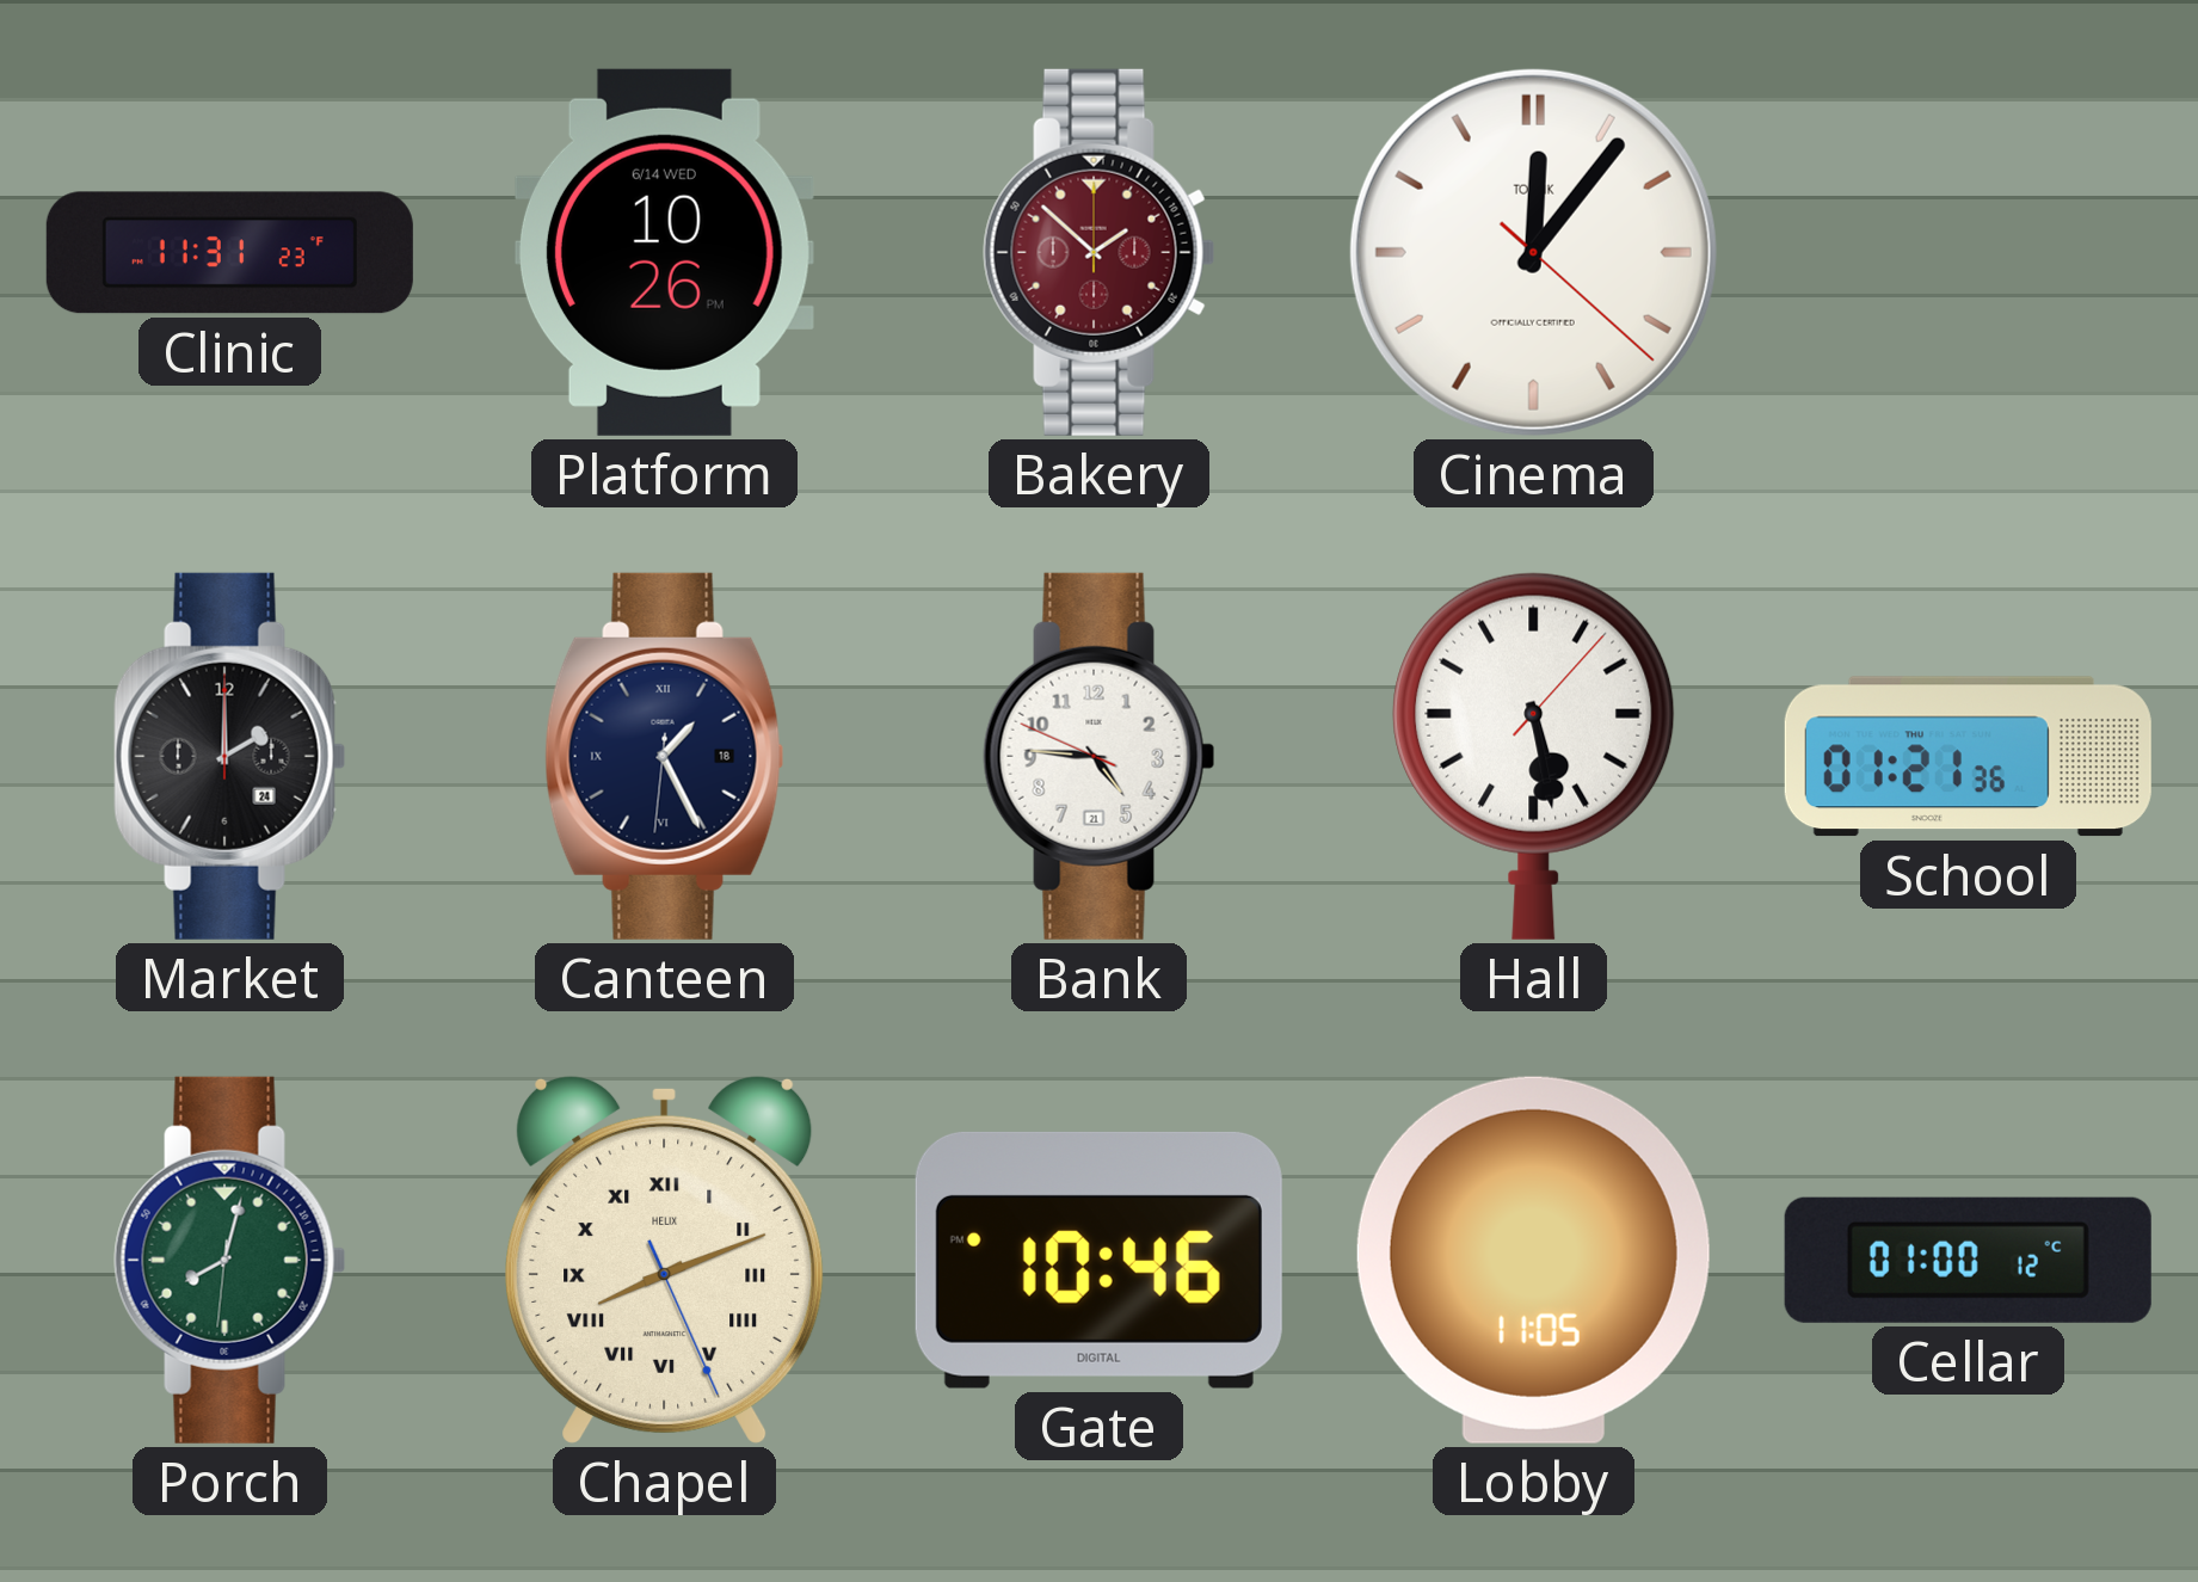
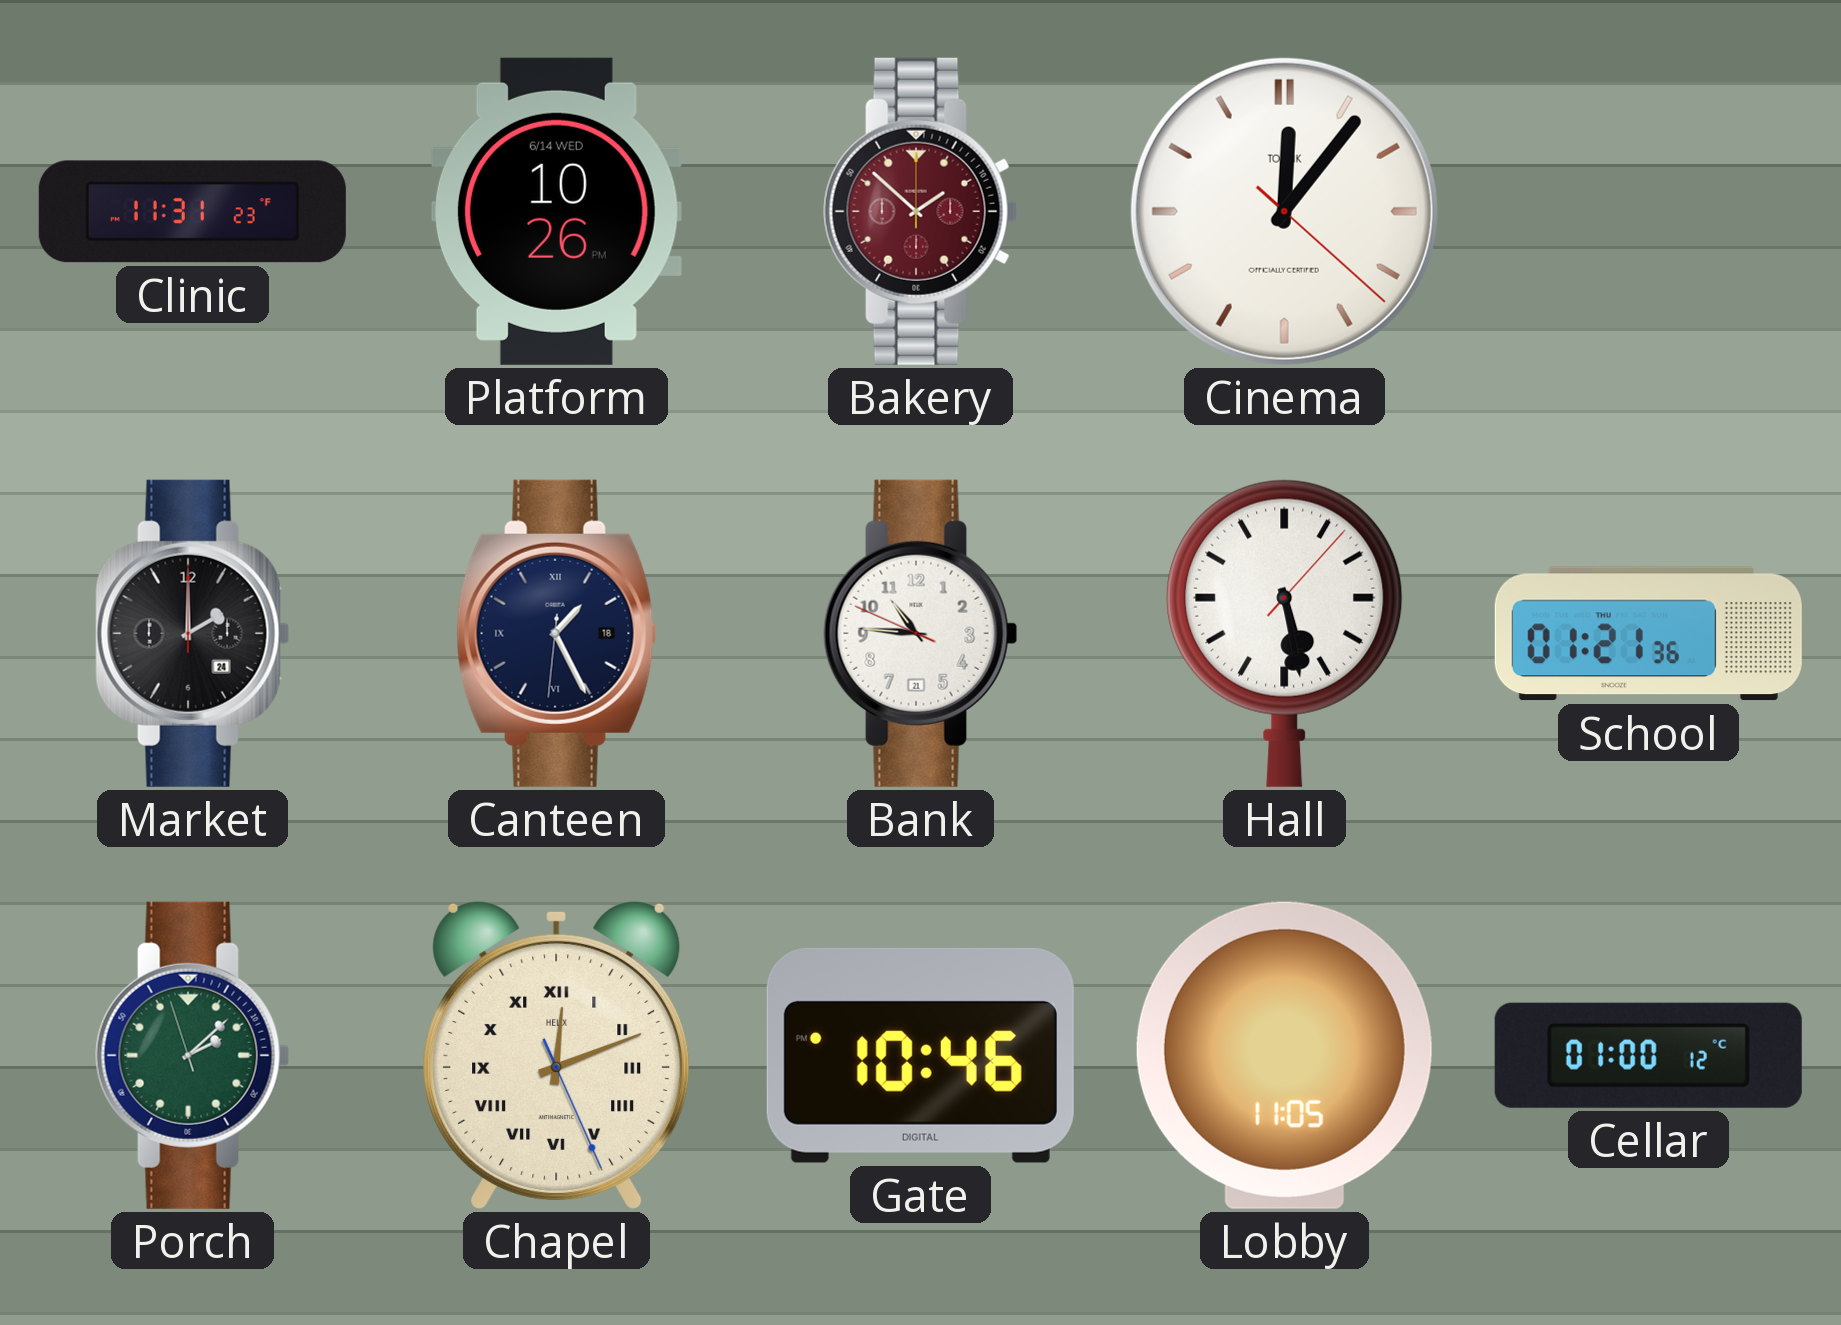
Bank: 4:45 -> 10:45
Porch: 8:02 -> 2:07
Chapel: 8:11 -> 12:11
